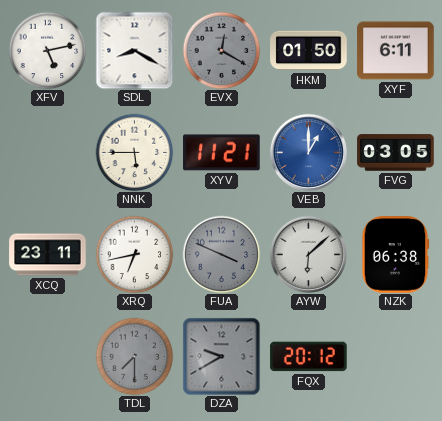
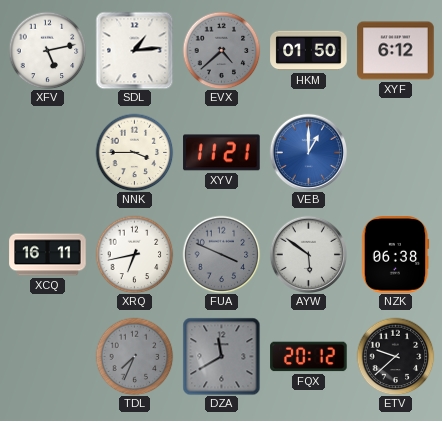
SDL: 8:20 -> 1:14
EVX: 12:20 -> 4:38
XYF: 6:11 -> 6:12
NNK: 5:45 -> 3:45
FVG: 03:05 -> none
XCQ: 23:11 -> 16:11
AYW: 6:08 -> 5:51
TDL: 7:30 -> 7:34
DZA: 9:40 -> 11:40
ETV: none -> 9:38
